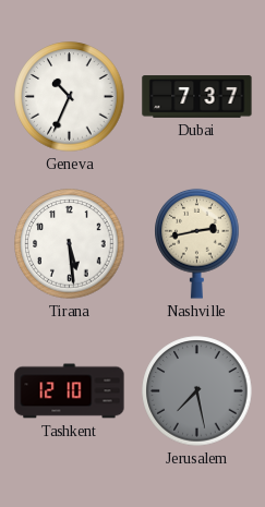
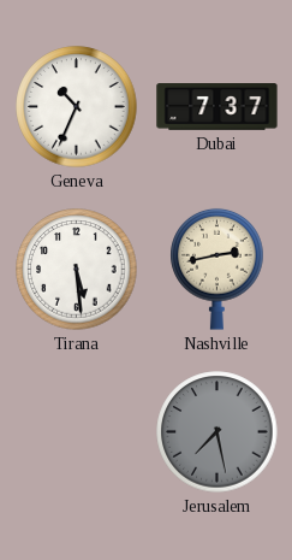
Tashkent: 12:10 -> none
